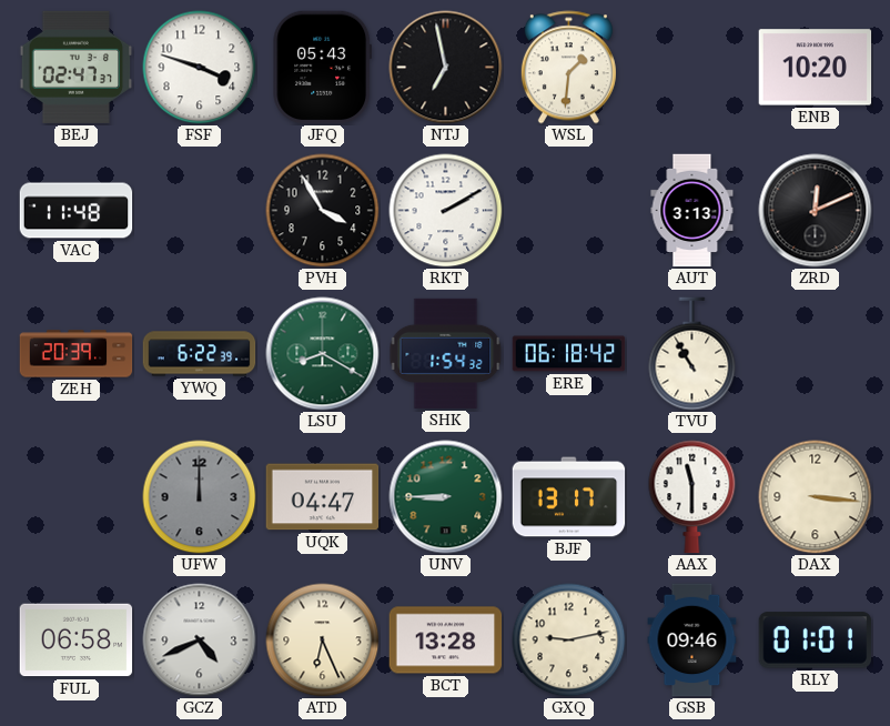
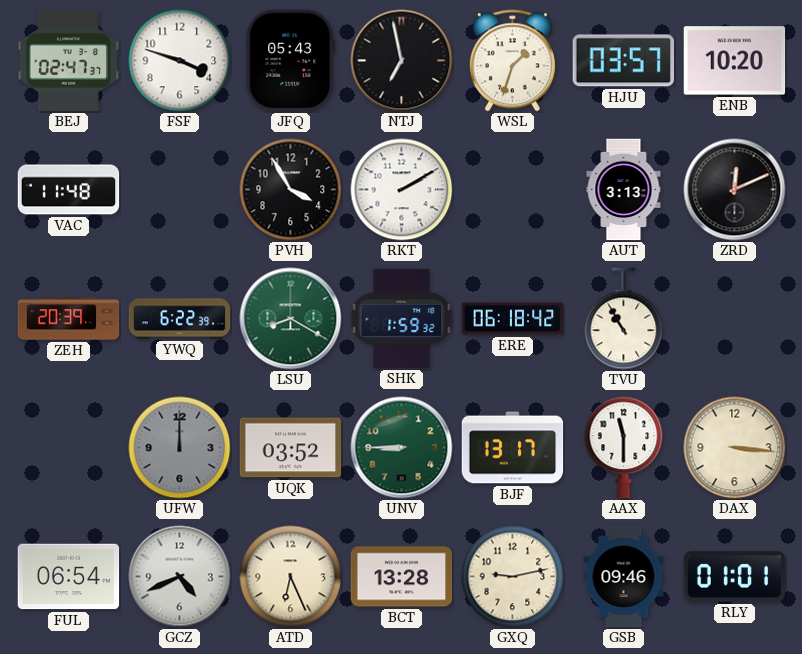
WSL: 1:31 -> 1:33
HJU: none -> 03:57
SHK: 1:54 -> 1:59
UQK: 04:47 -> 03:52
FUL: 06:58 -> 06:54
